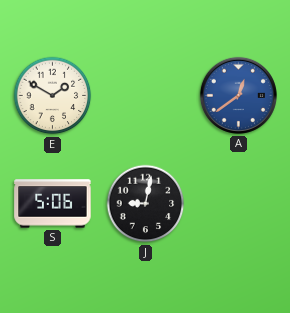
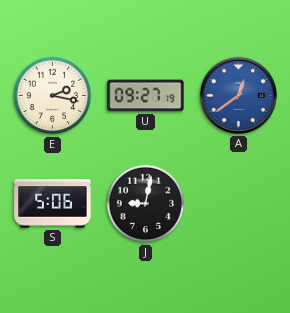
E: 1:50 -> 2:17
U: none -> 09:27
